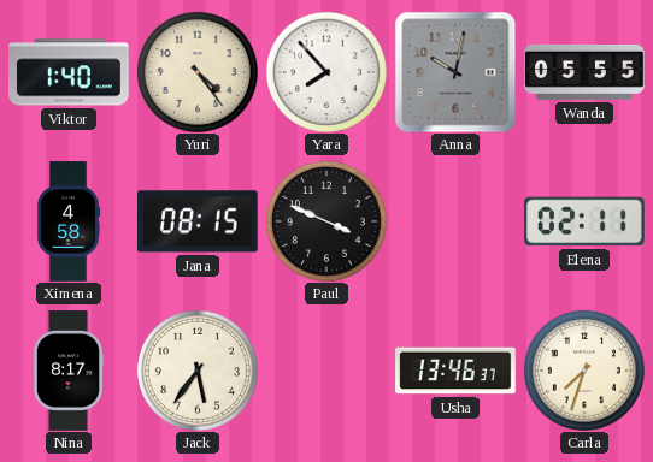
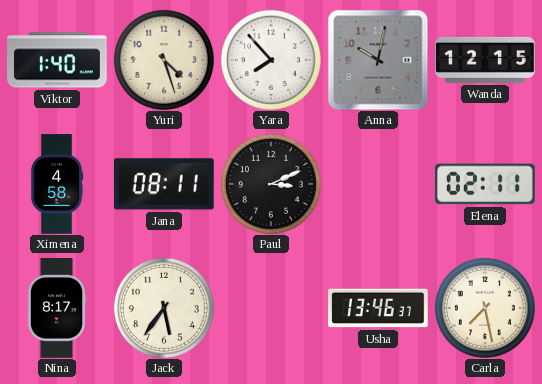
Yuri: 4:24 -> 4:27
Wanda: 05:55 -> 12:15
Jana: 08:15 -> 08:11
Paul: 3:49 -> 3:11
Carla: 7:33 -> 7:28
